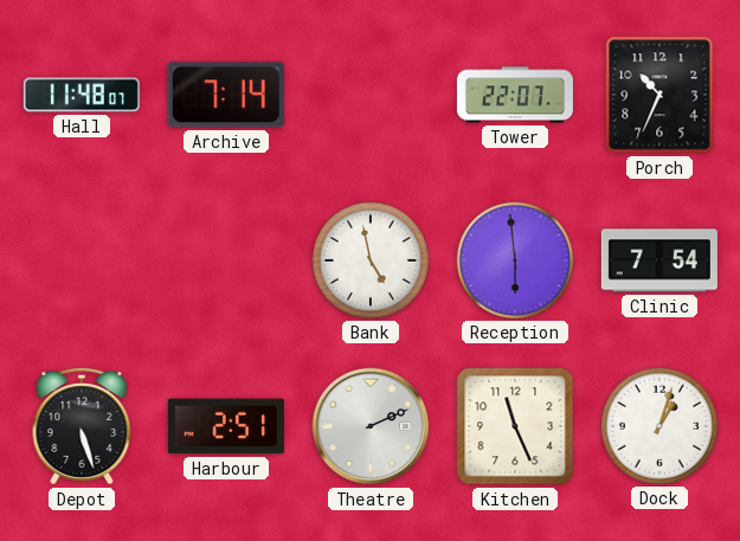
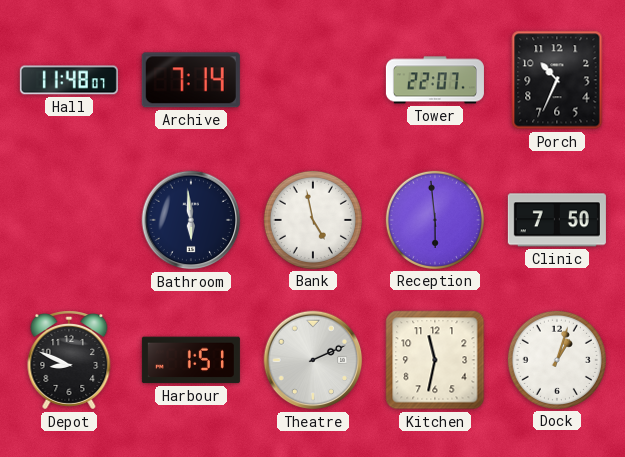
Bathroom: none -> 5:59
Clinic: 7:54 -> 7:50
Depot: 5:27 -> 8:49
Harbour: 2:51 -> 1:51
Kitchen: 11:26 -> 11:32
